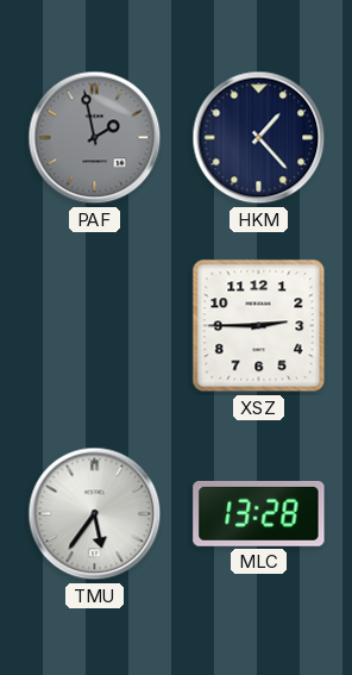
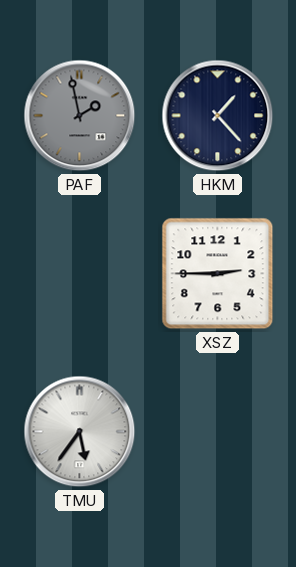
MLC: 13:28 -> none
